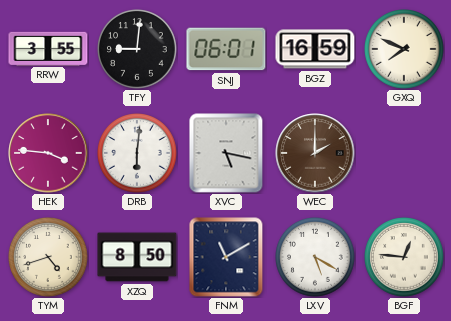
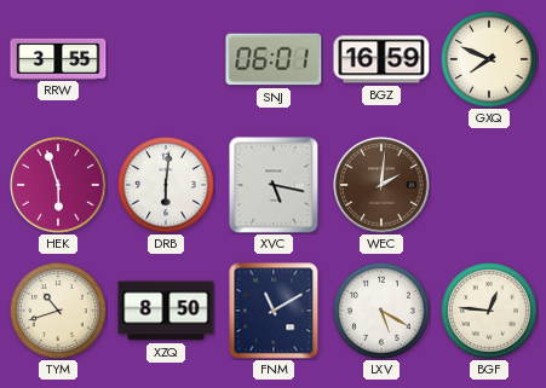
TFY: 9:01 -> none
HEK: 3:46 -> 5:57
WEC: 2:00 -> 2:01
TYM: 4:42 -> 10:42
